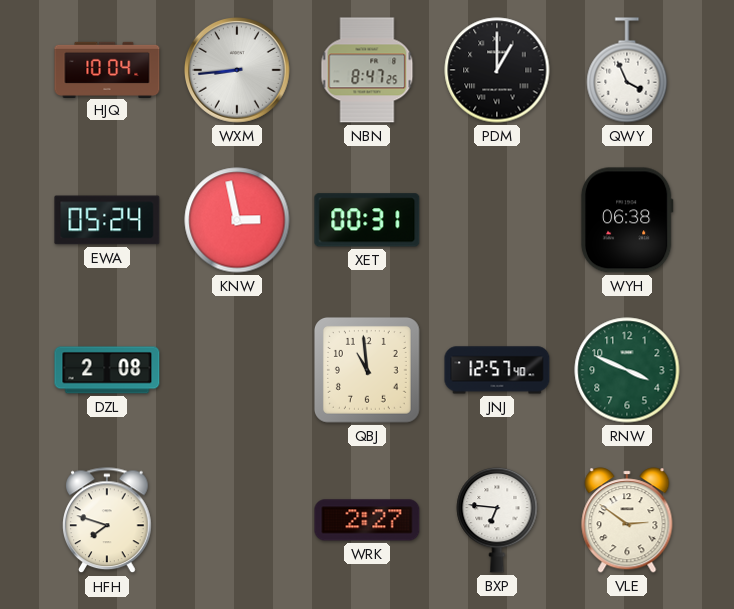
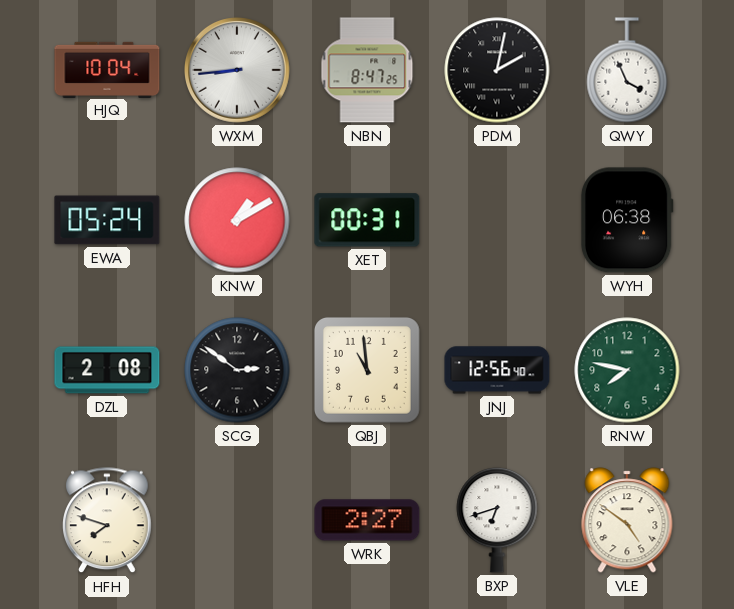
PDM: 1:00 -> 2:02
KNW: 2:58 -> 1:10
SCG: none -> 2:51
JNJ: 12:57 -> 12:56
RNW: 3:49 -> 7:47
BXP: 6:46 -> 6:42
VLE: 2:51 -> 4:51
